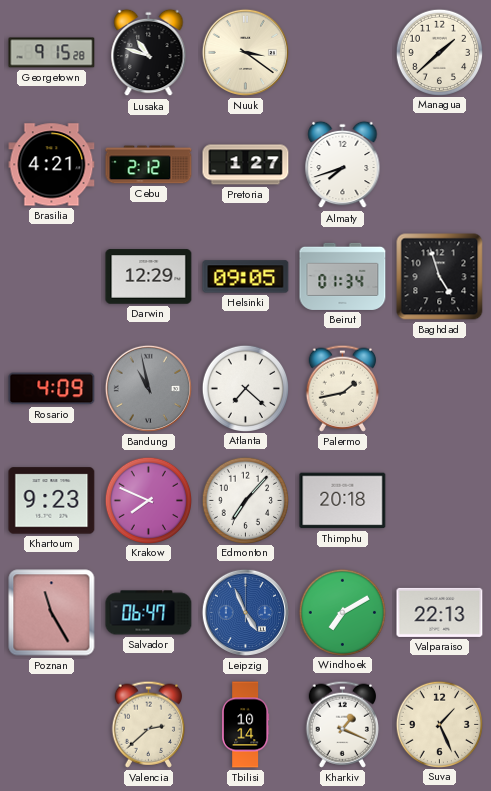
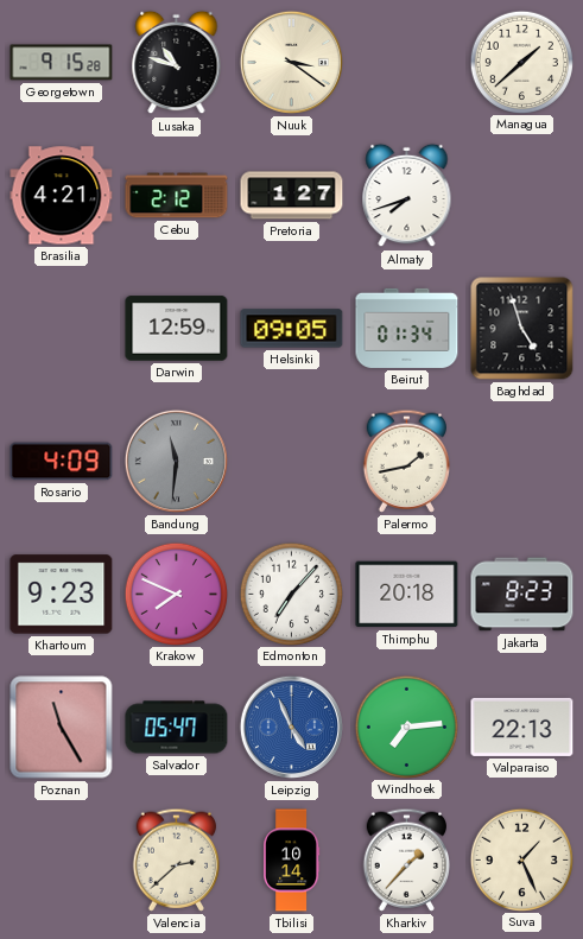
Darwin: 12:29 -> 12:59
Bandung: 10:58 -> 11:31
Atlanta: 7:22 -> none
Jakarta: none -> 8:23
Salvador: 06:47 -> 05:47
Windhoek: 7:10 -> 7:14
Kharkiv: 1:19 -> 1:37
